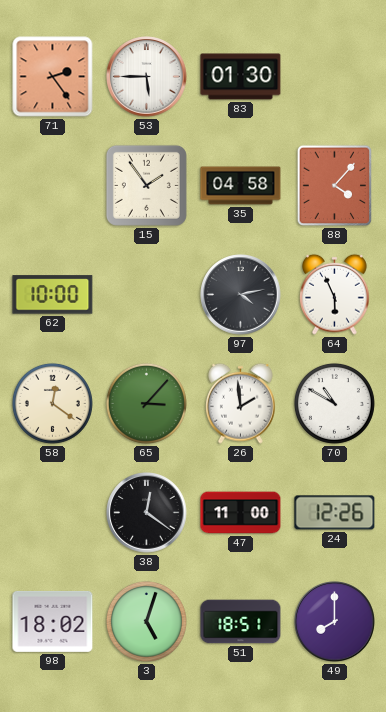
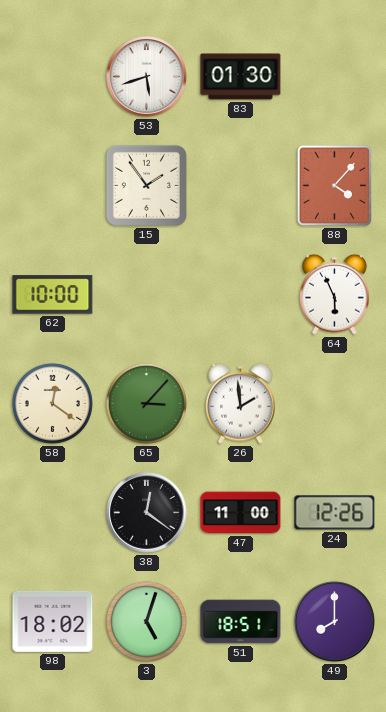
71: 2:24 -> none
53: 5:45 -> 5:42
35: 04:58 -> none
97: 4:13 -> none
70: 10:50 -> none
